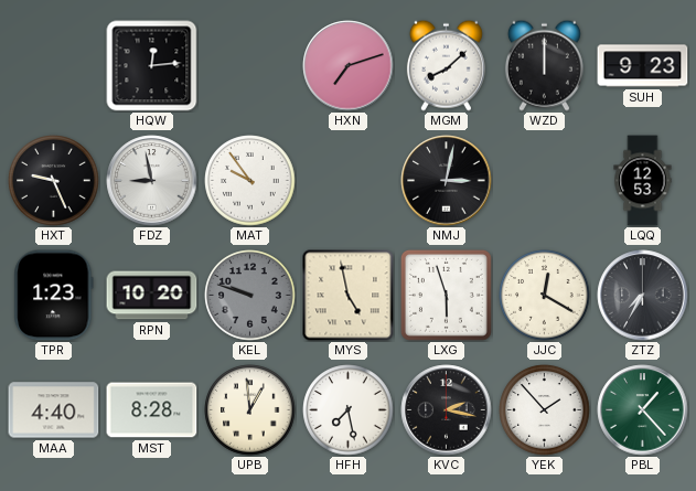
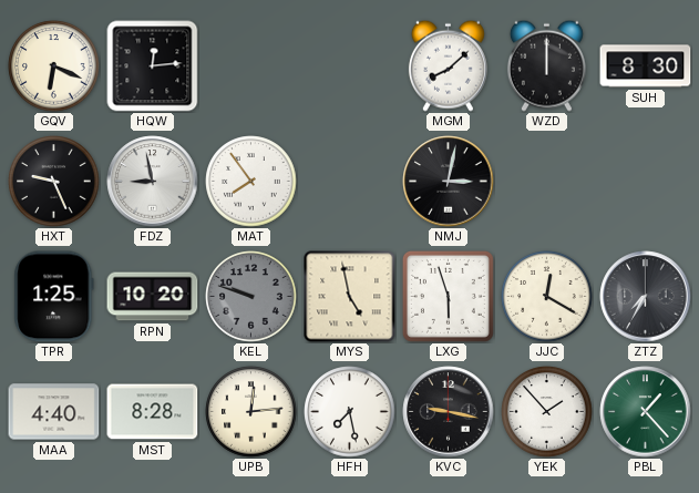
GQV: none -> 6:19
HXN: 7:12 -> none
SUH: 9:23 -> 8:30
MAT: 9:54 -> 7:54
LQQ: 12:53 -> none
TPR: 1:23 -> 1:25
UPB: 12:59 -> 12:14
KVC: 2:17 -> 9:17
